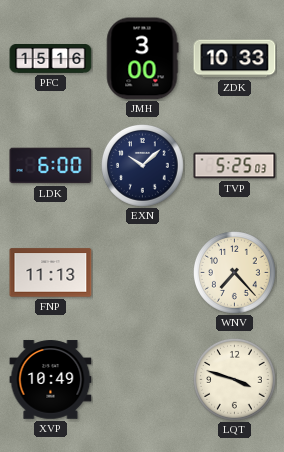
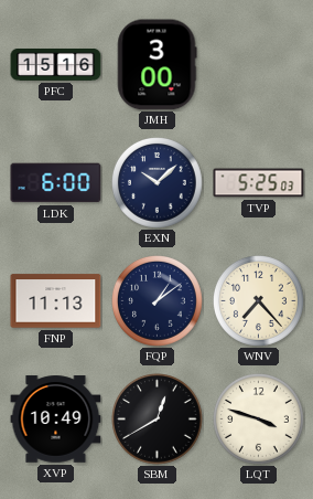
ZDK: 10:33 -> none
FQP: none -> 1:09
SBM: none -> 12:40
